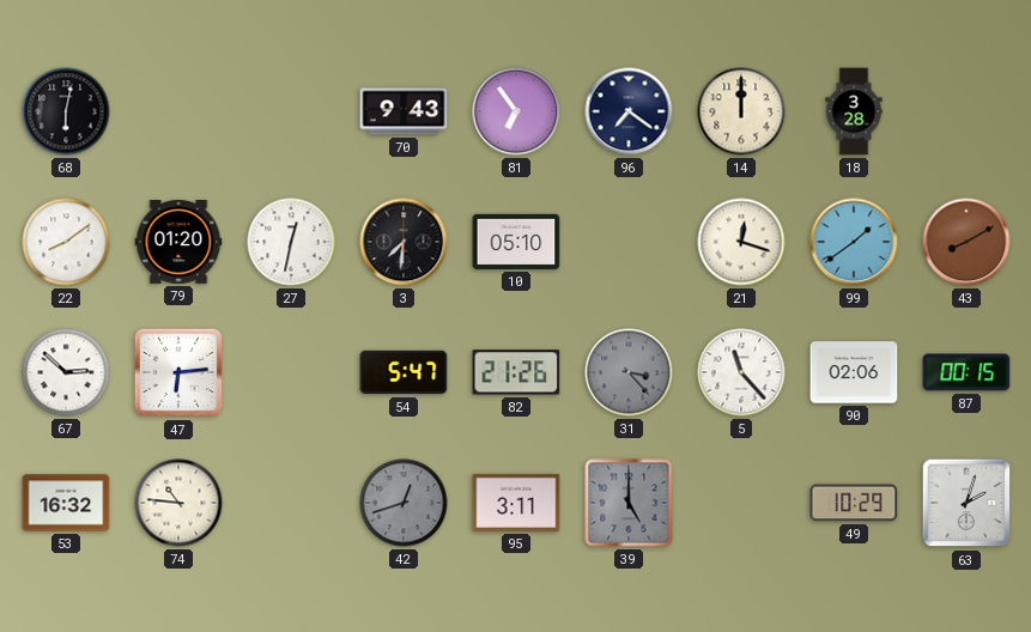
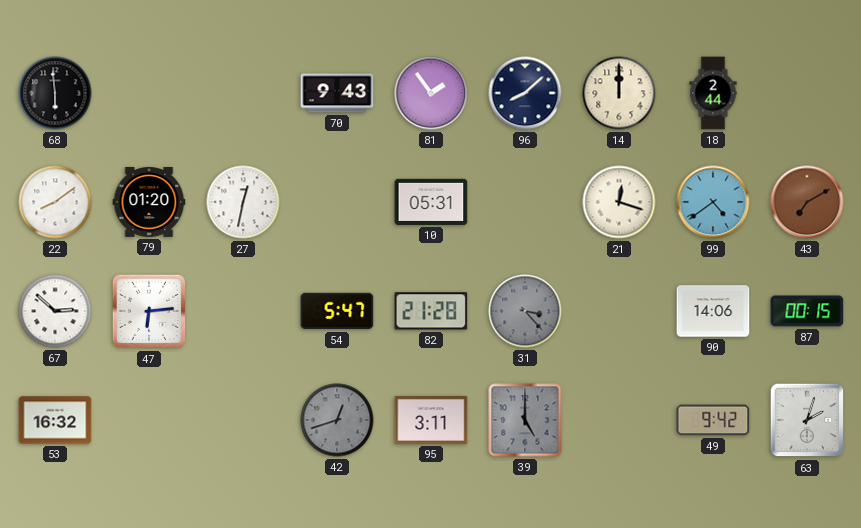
68: 6:02 -> 5:59
81: 6:54 -> 1:54
96: 7:21 -> 8:08
18: 3:28 -> 2:44
3: 7:31 -> none
10: 05:10 -> 05:31
99: 1:39 -> 4:39
43: 8:10 -> 7:10
82: 21:26 -> 21:28
5: 11:23 -> none
90: 02:06 -> 14:06
74: 10:46 -> none
49: 10:29 -> 9:42
